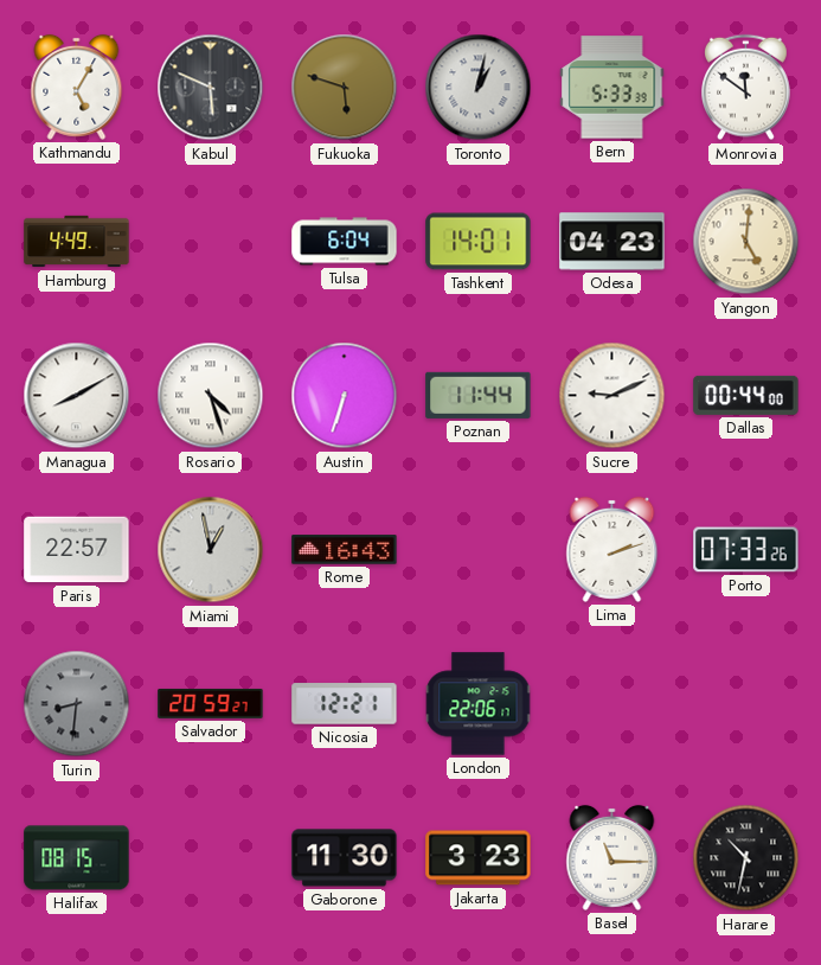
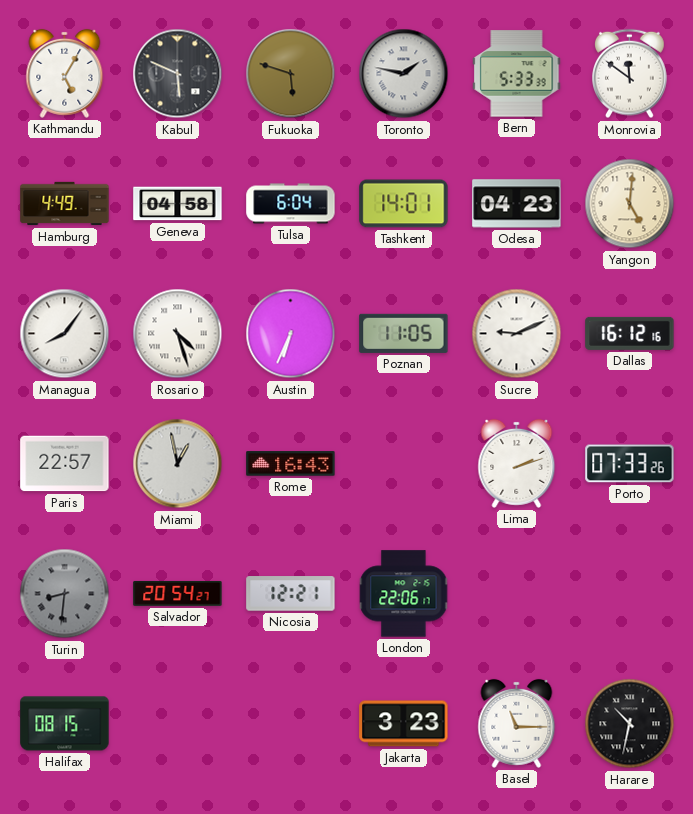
Toronto: 1:02 -> 1:47
Geneva: none -> 04:58
Managua: 8:10 -> 8:06
Austin: 6:33 -> 6:34
Poznan: 11:44 -> 11:05
Dallas: 00:44 -> 16:12
Salvador: 20:59 -> 20:54
Gaborone: 11:30 -> none
